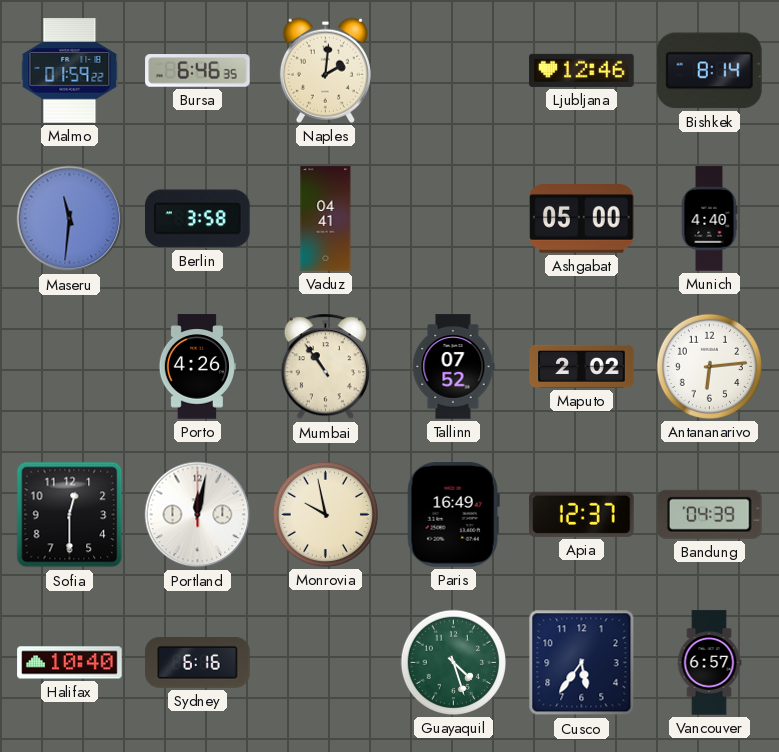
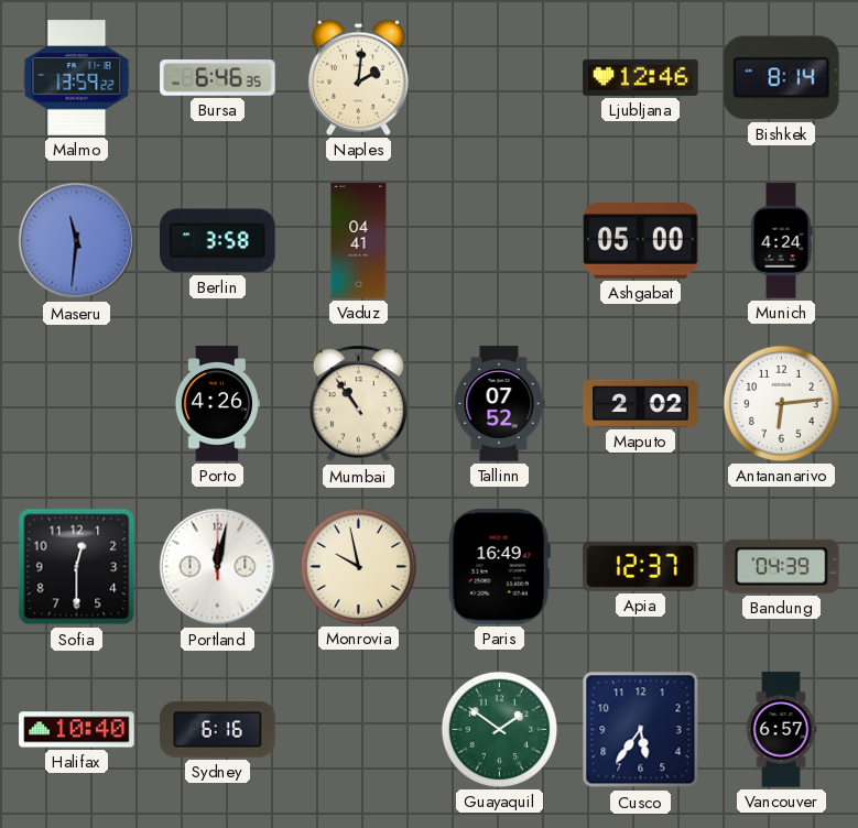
Malmo: 01:59 -> 13:59
Munich: 4:40 -> 4:24
Guayaquil: 4:27 -> 1:51
